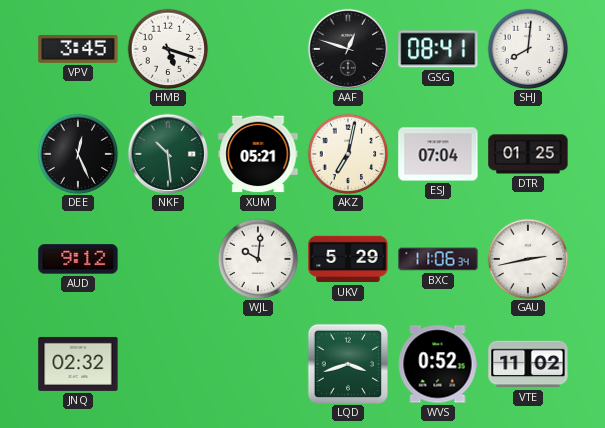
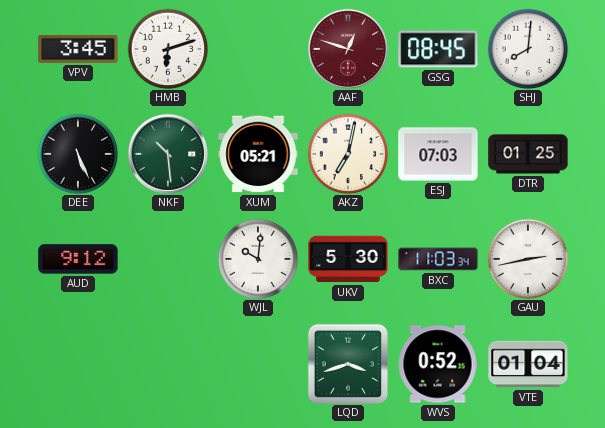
HMB: 5:18 -> 6:12
AAF dial: black -> burgundy
GSG: 08:41 -> 08:45
DEE: 12:26 -> 5:26
ESJ: 07:04 -> 07:03
UKV: 5:29 -> 5:30
BXC: 11:06 -> 11:03
JNQ: 02:32 -> none
VTE: 11:02 -> 01:04
